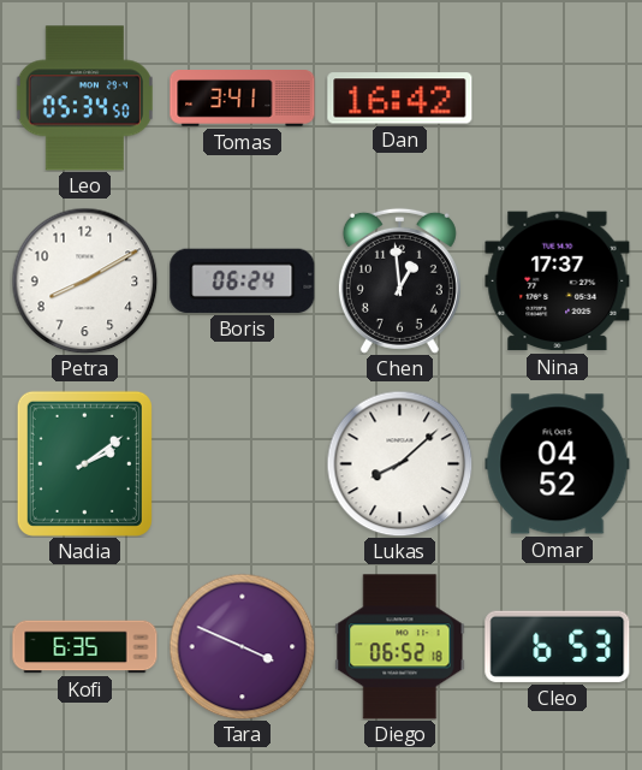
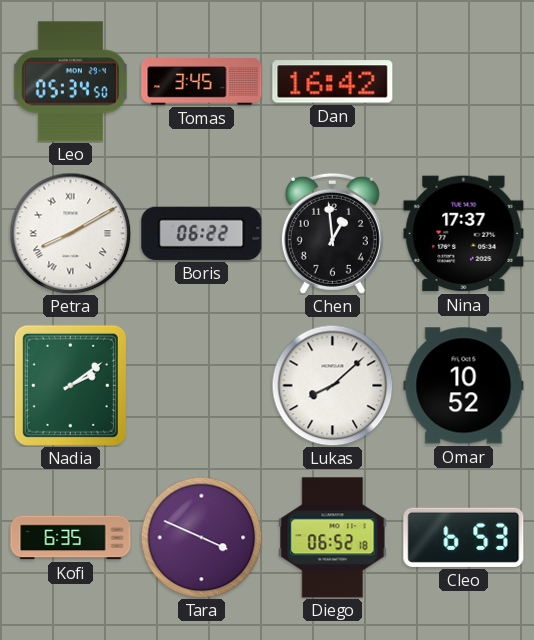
Tomas: 3:41 -> 3:45
Petra numerals: Arabic -> Roman
Boris: 06:24 -> 06:22
Omar: 04:52 -> 10:52
